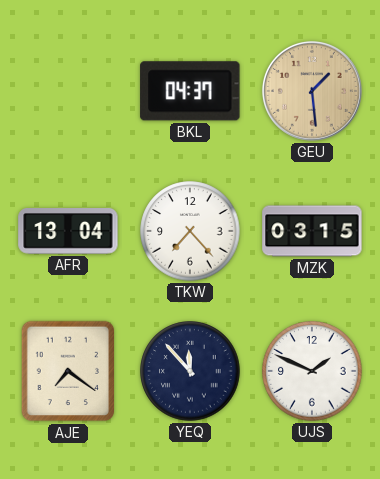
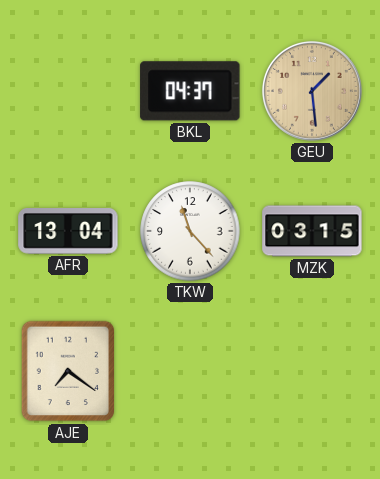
TKW: 7:23 -> 11:23
YEQ: 11:53 -> none
UJS: 1:49 -> none
